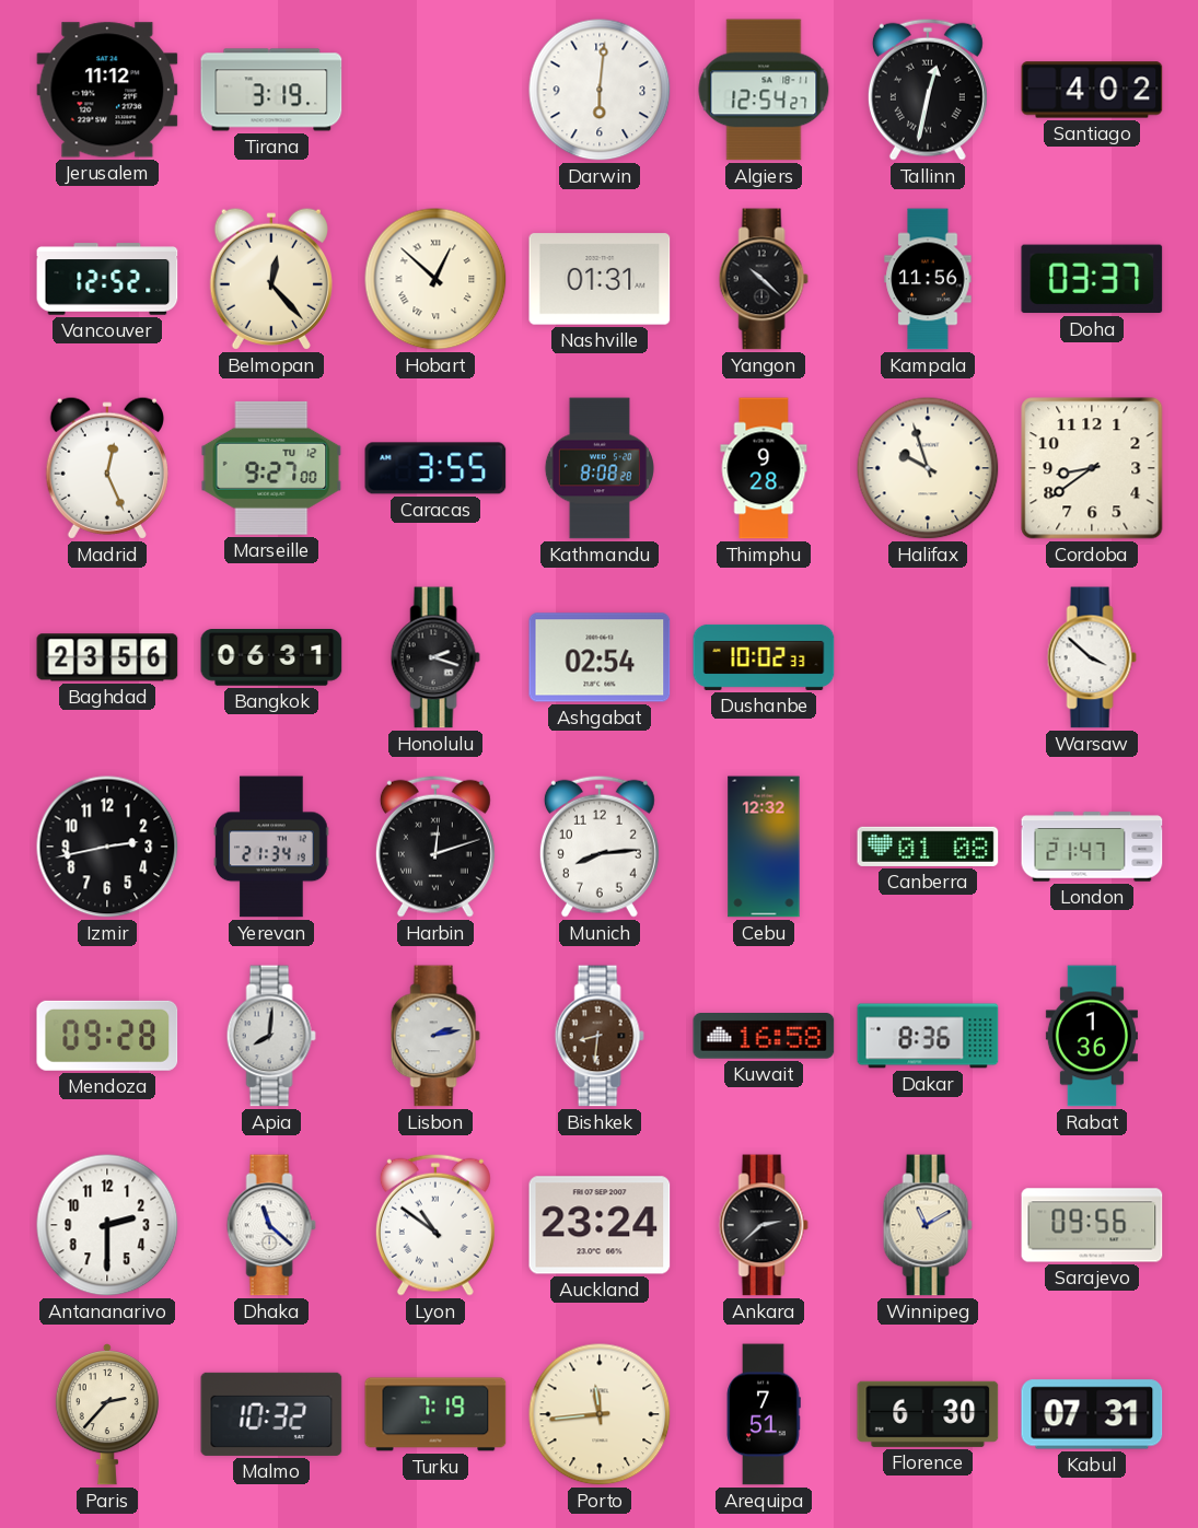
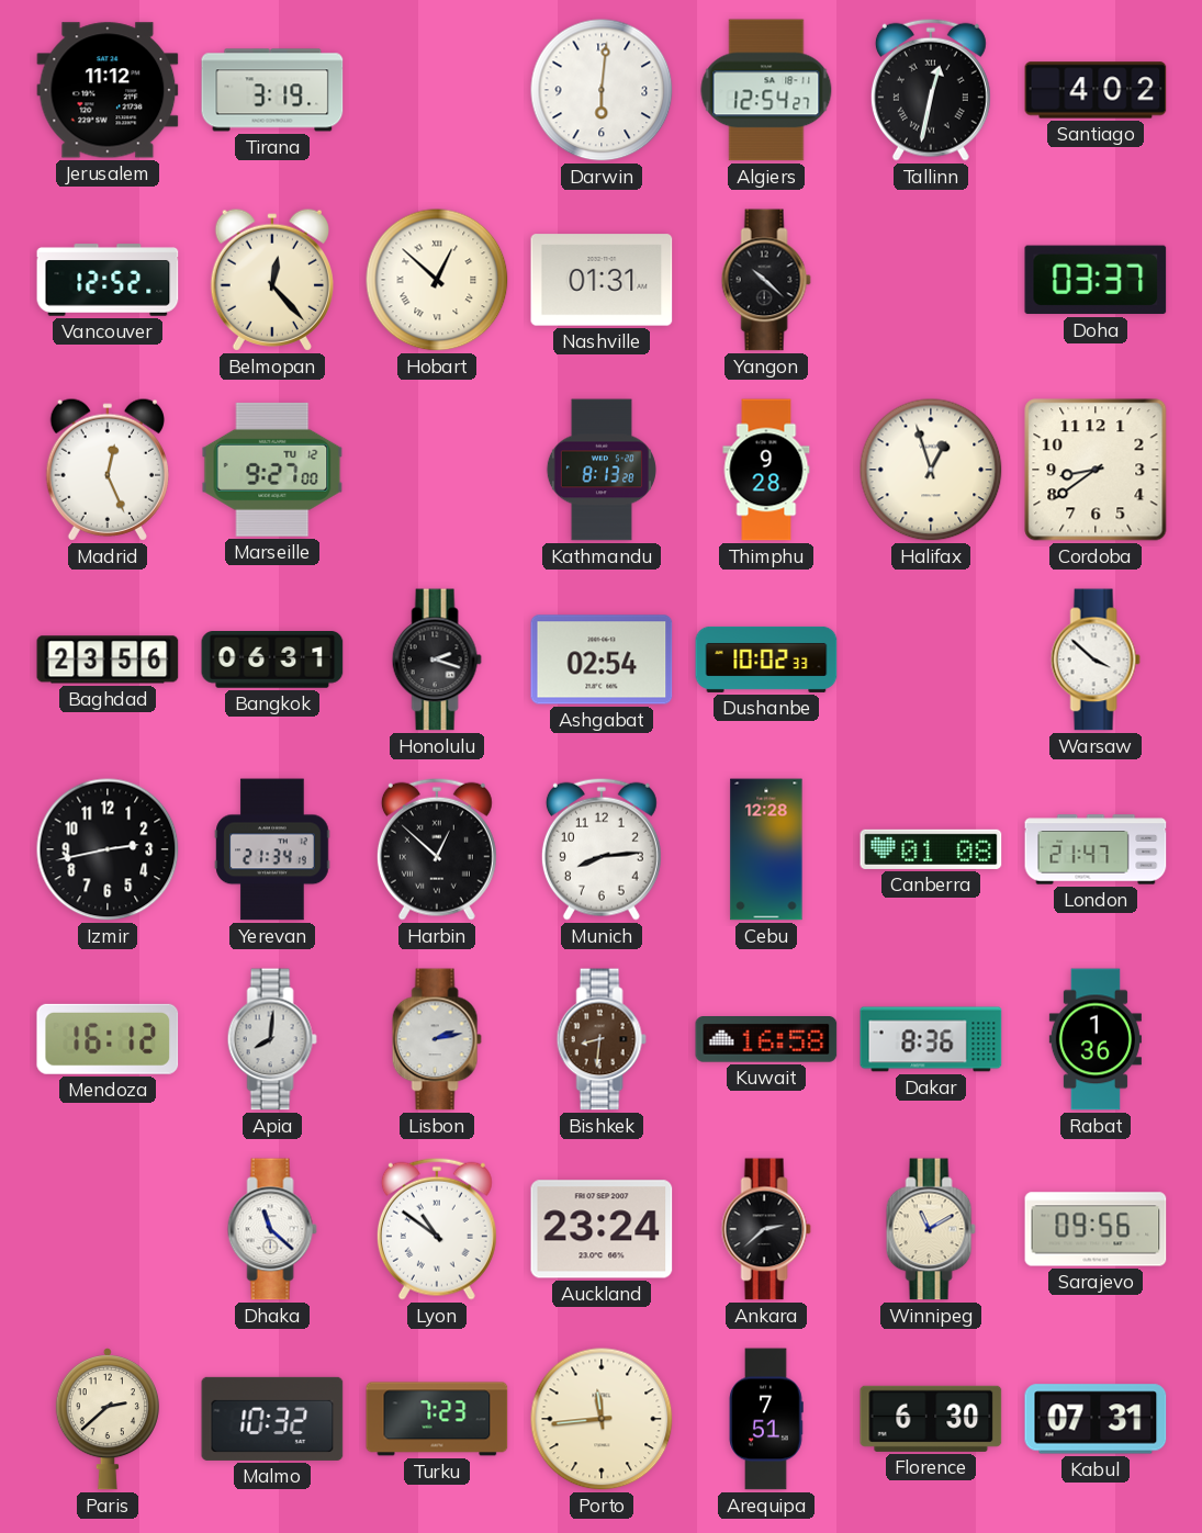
Kampala: 11:56 -> none
Caracas: 3:55 -> none
Kathmandu: 8:08 -> 8:13
Halifax: 9:57 -> 12:57
Harbin: 12:12 -> 12:52
Cebu: 12:32 -> 12:28
Mendoza: 09:28 -> 16:12
Antananarivo: 2:30 -> none
Paris: 2:37 -> 2:38
Turku: 7:19 -> 7:23
